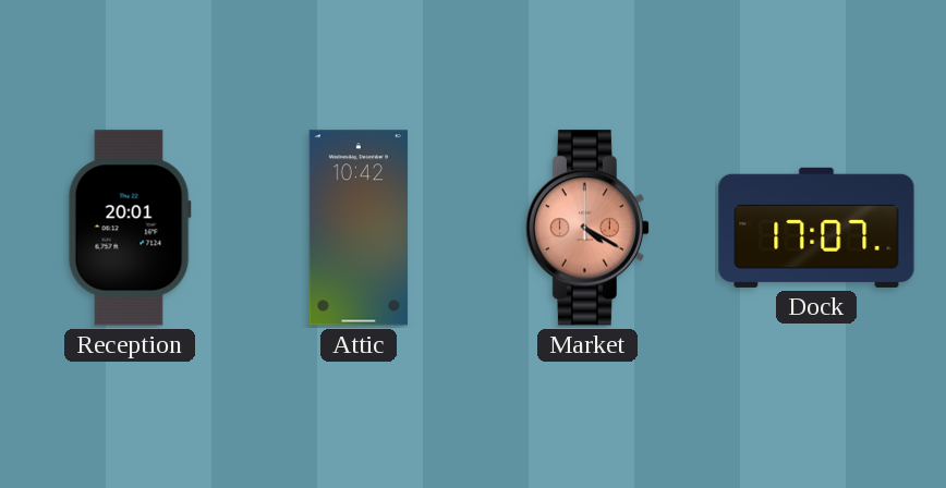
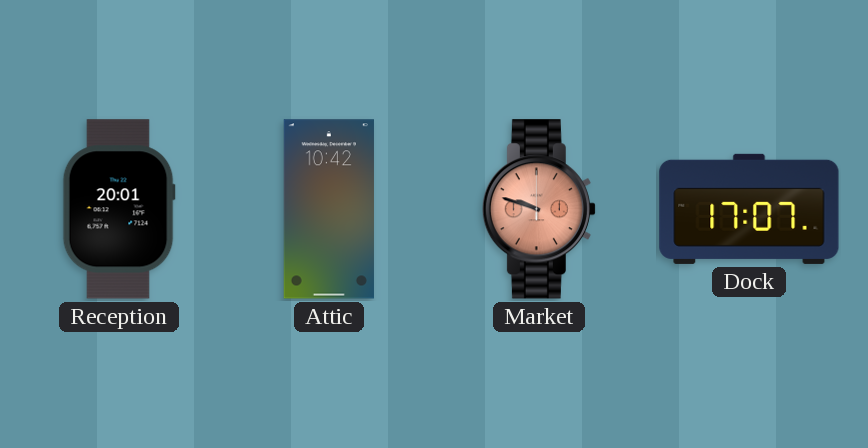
Market: 4:20 -> 9:48
